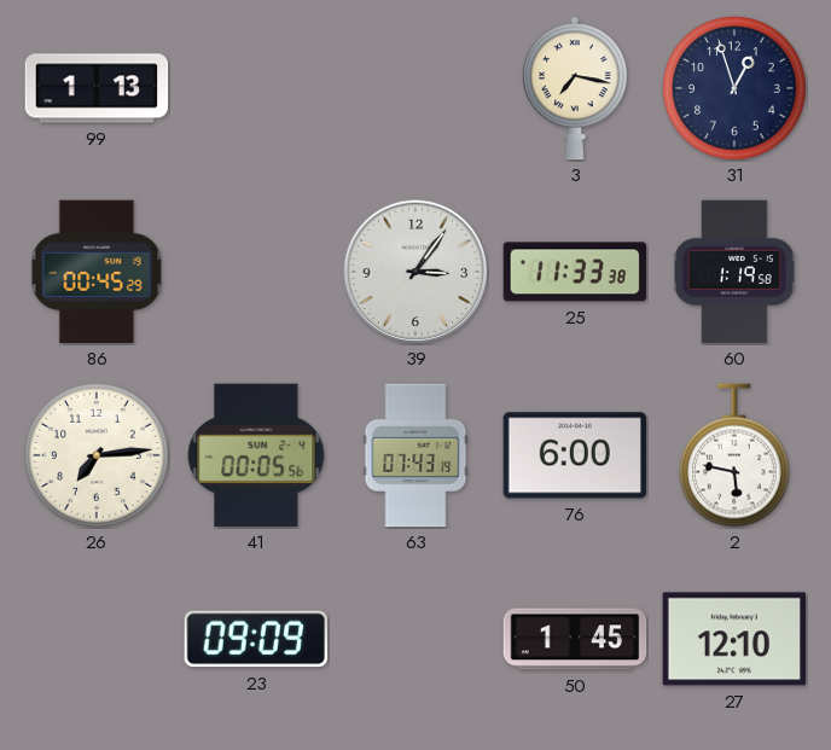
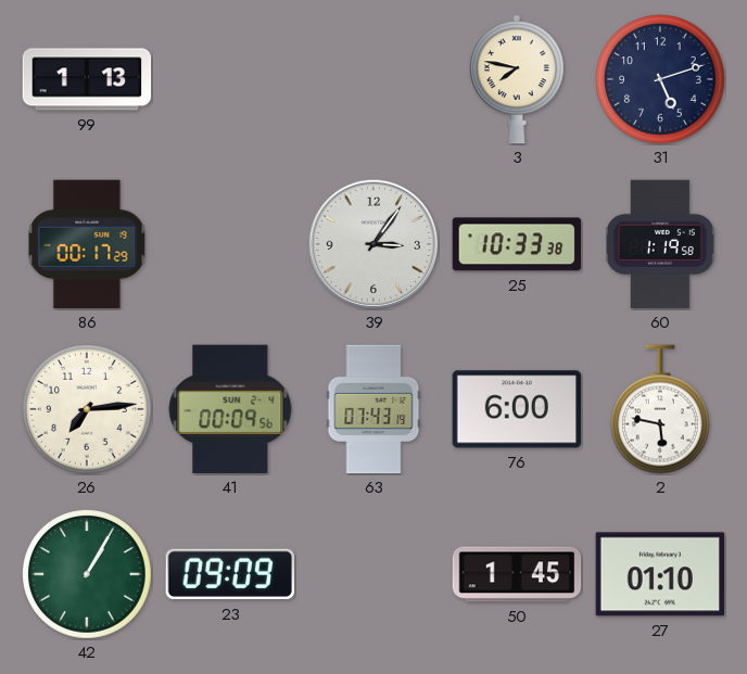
3: 7:17 -> 7:47
31: 12:57 -> 5:12
86: 00:45 -> 00:17
25: 11:33 -> 10:33
41: 00:05 -> 00:09
42: none -> 1:05
27: 12:10 -> 01:10
